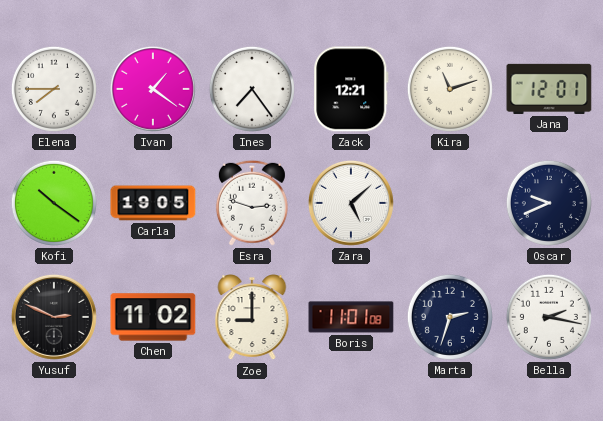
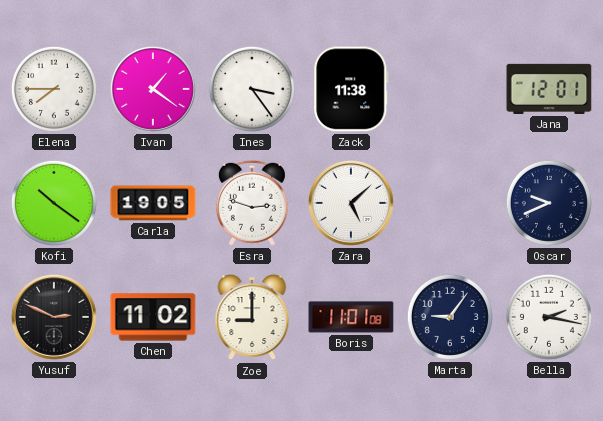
Ines: 7:24 -> 3:24
Zack: 12:21 -> 11:38
Kira: 11:12 -> none
Marta: 2:33 -> 9:06
